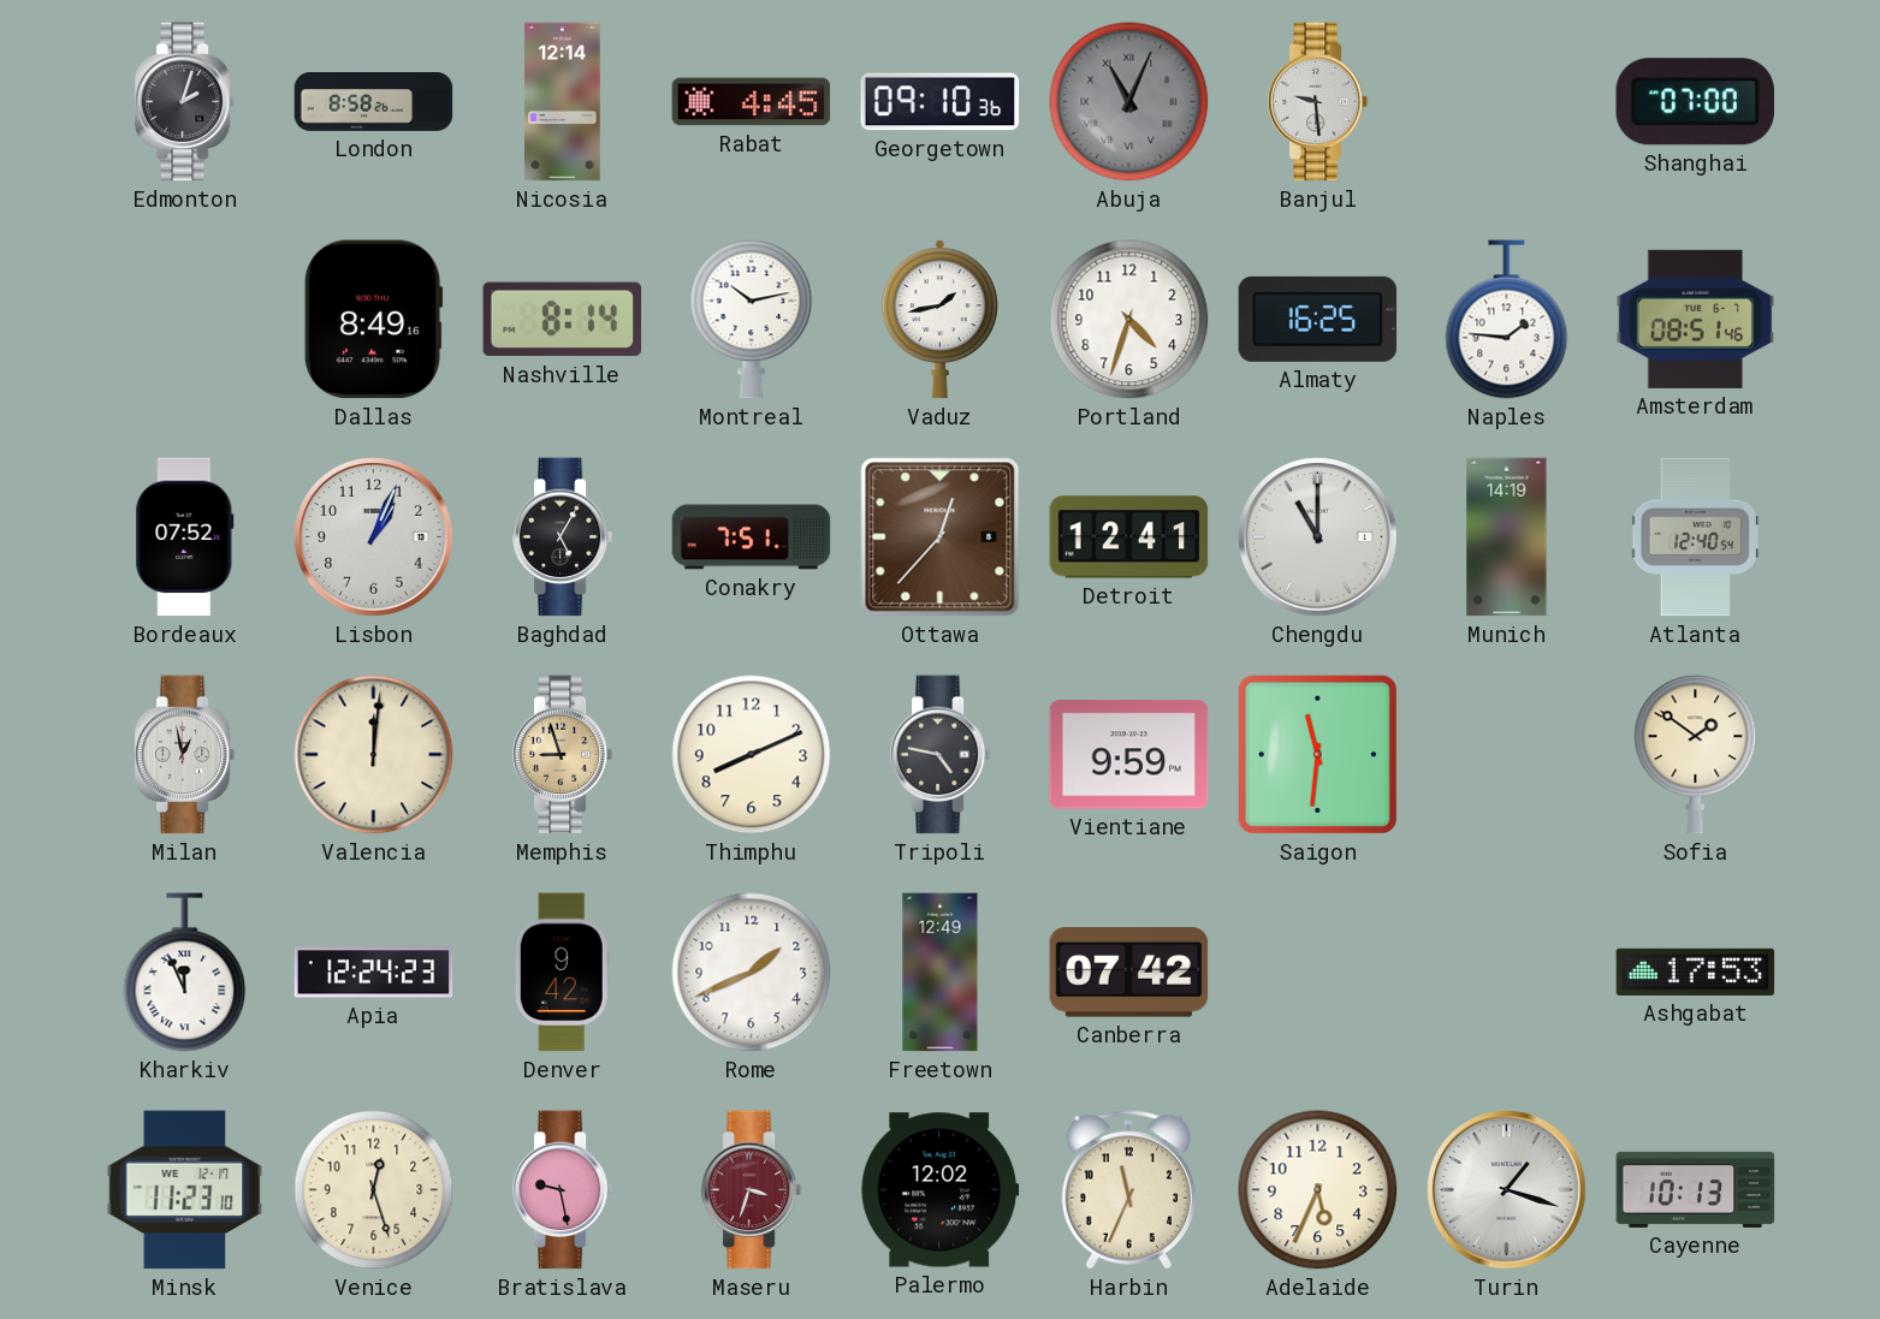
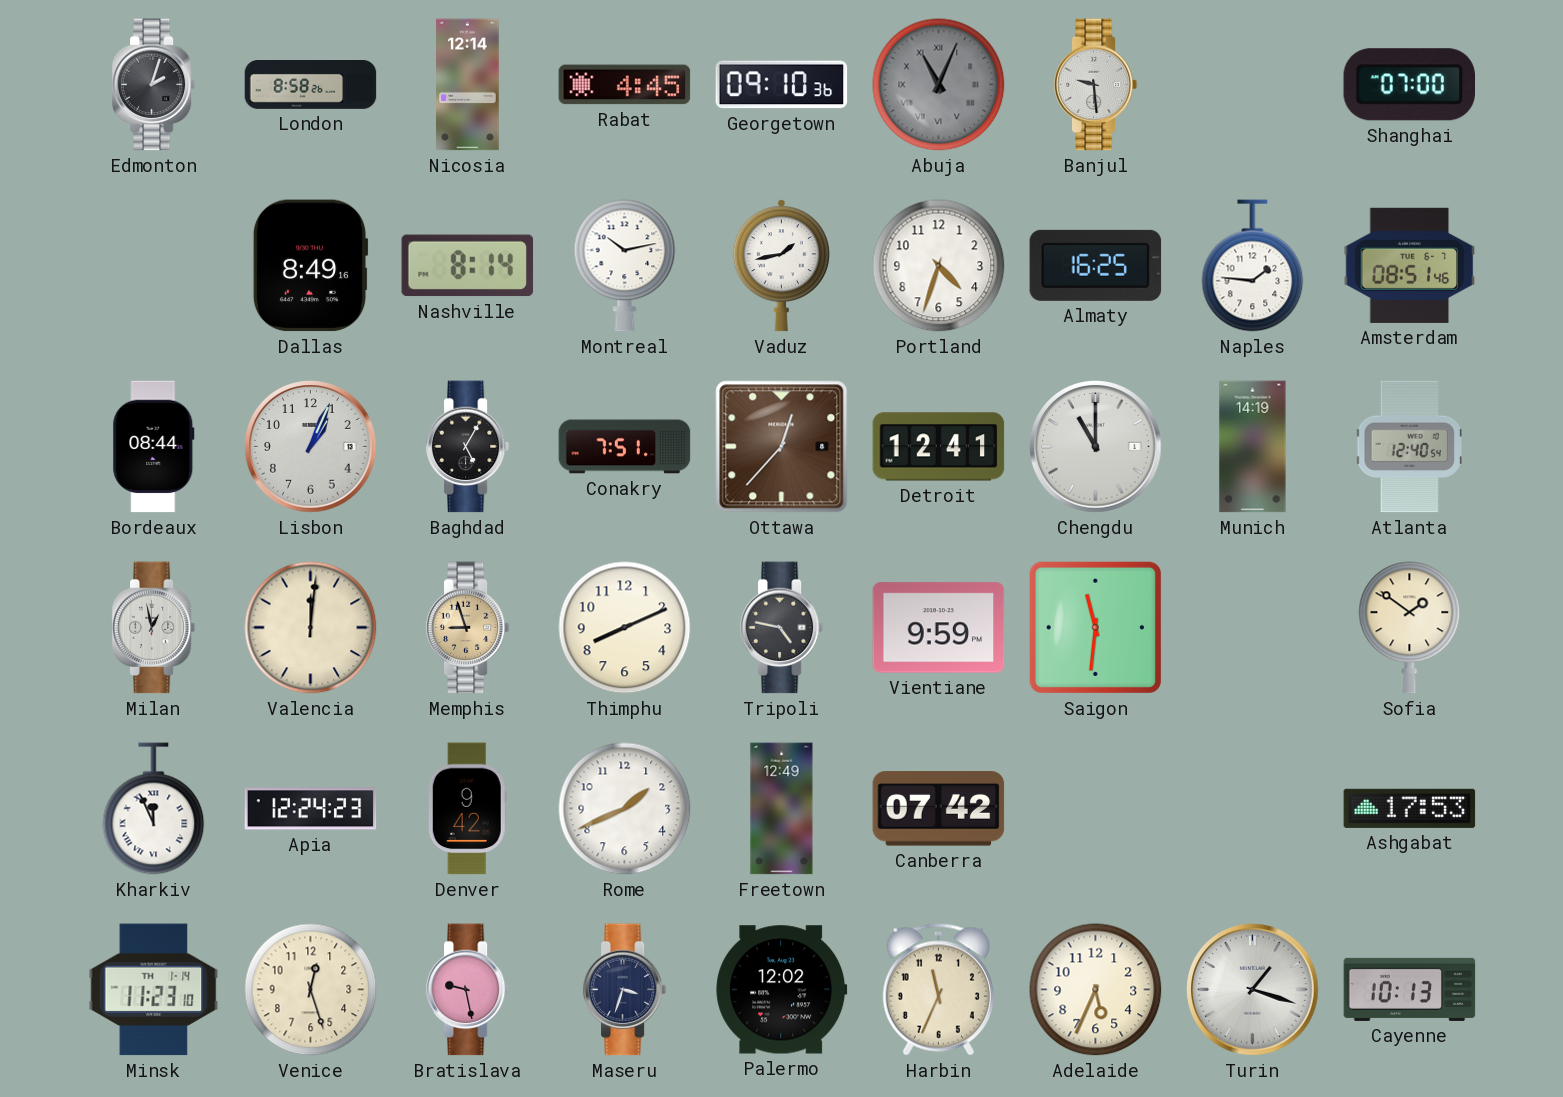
Bordeaux: 07:52 -> 08:44
Minsk date: WE 12-17 -> TH 1-14
Maseru dial: burgundy -> navy
